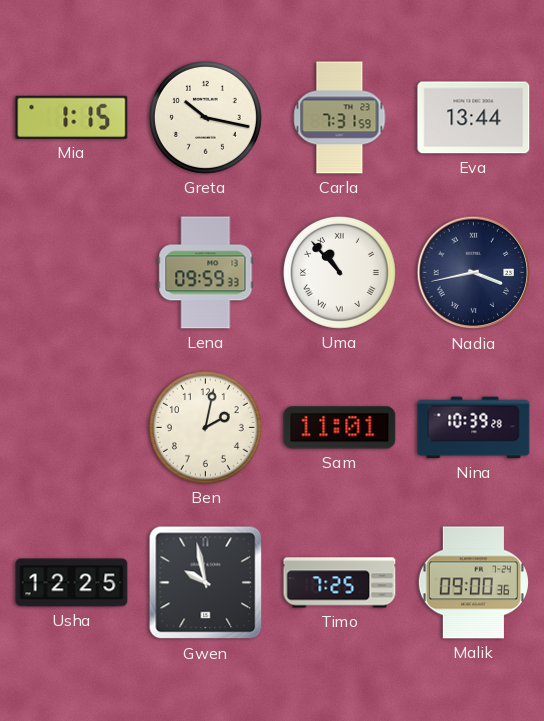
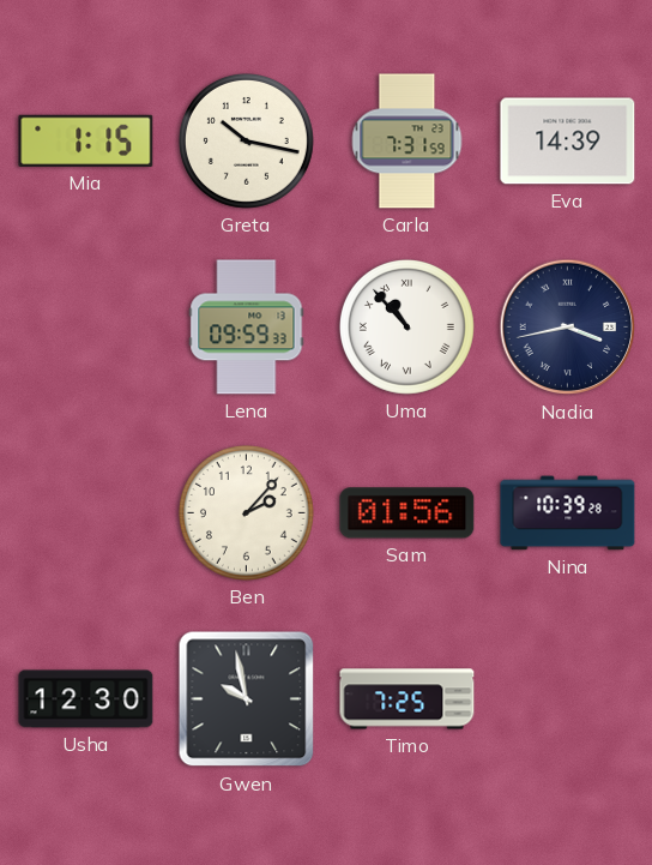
Eva: 13:44 -> 14:39
Ben: 2:02 -> 2:07
Sam: 11:01 -> 01:56
Usha: 12:25 -> 12:30
Malik: 09:00 -> none
